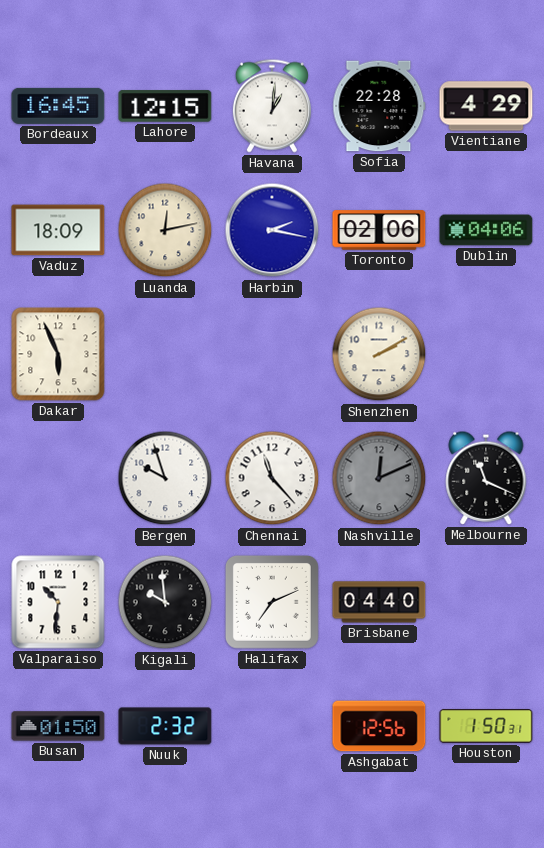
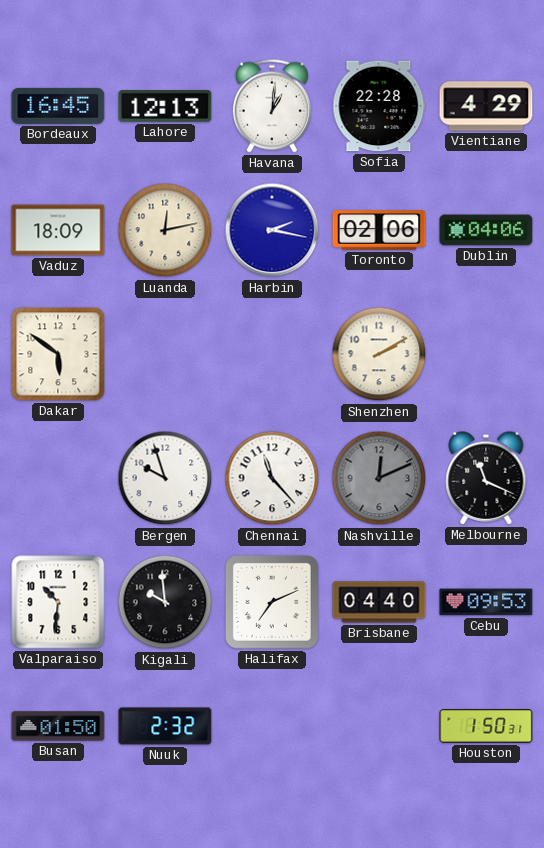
Lahore: 12:15 -> 12:13
Dakar: 5:56 -> 5:51
Cebu: none -> 09:53
Ashgabat: 12:56 -> none
